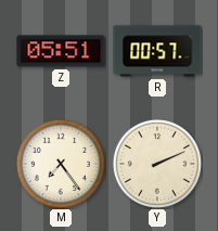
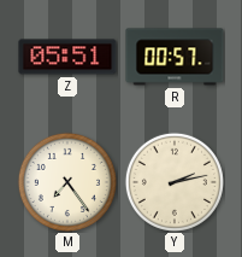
Y: 2:11 -> 2:13
